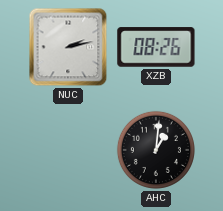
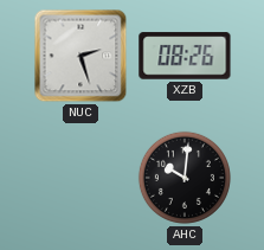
NUC: 2:13 -> 2:27
AHC: 1:01 -> 10:01
